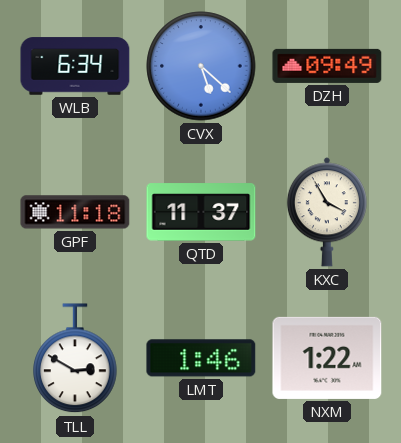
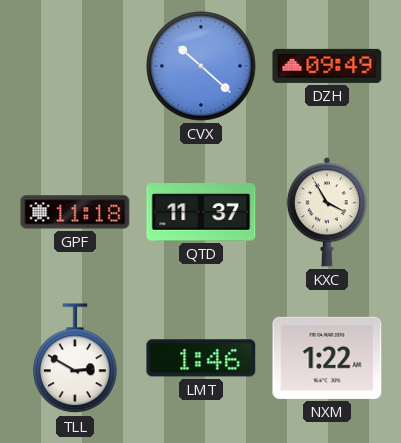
WLB: 6:34 -> none
CVX: 5:22 -> 10:22
